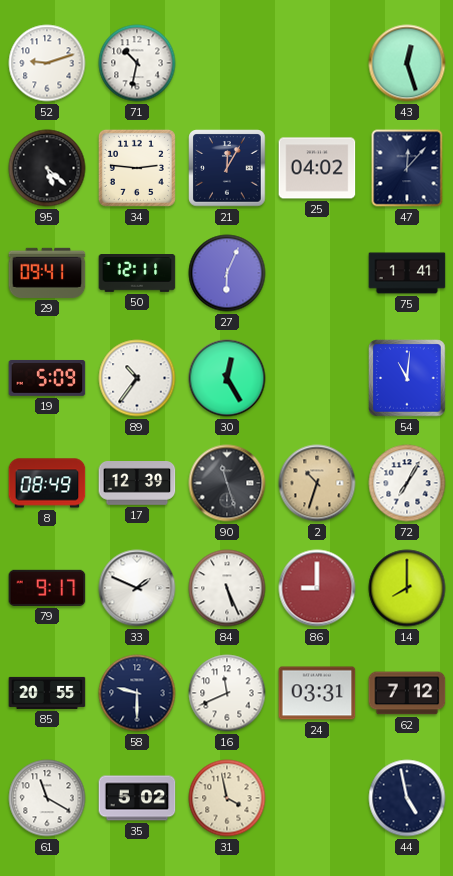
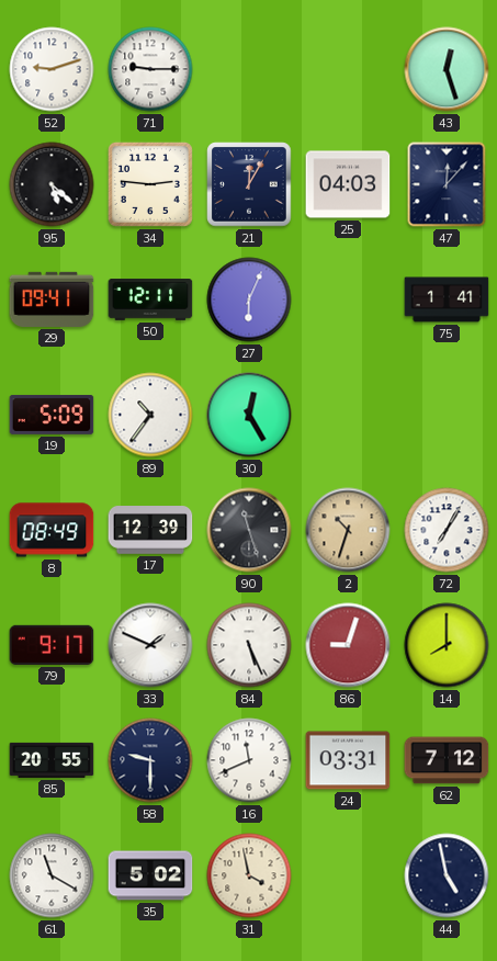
71: 10:32 -> 9:15
25: 04:02 -> 04:03
54: 11:01 -> none
86: 9:00 -> 9:03
